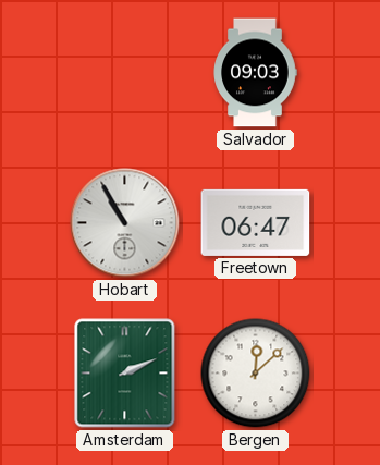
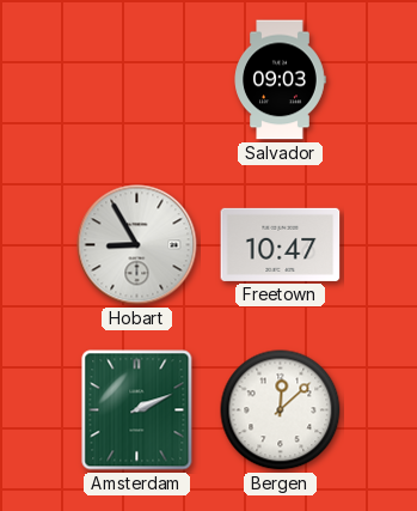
Hobart: 10:55 -> 8:55
Freetown: 06:47 -> 10:47
